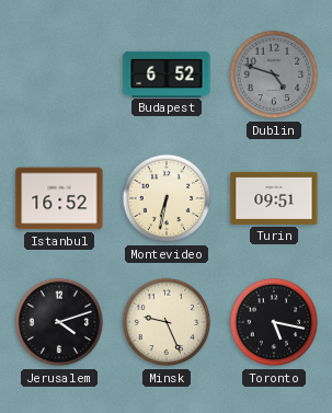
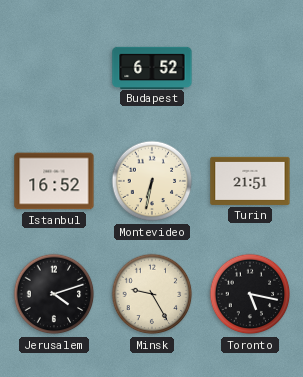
Dublin: 4:48 -> none
Turin: 09:51 -> 21:51
Minsk: 9:26 -> 9:25
